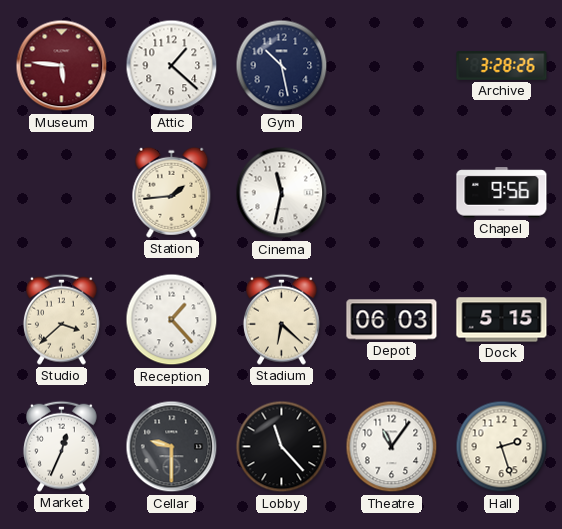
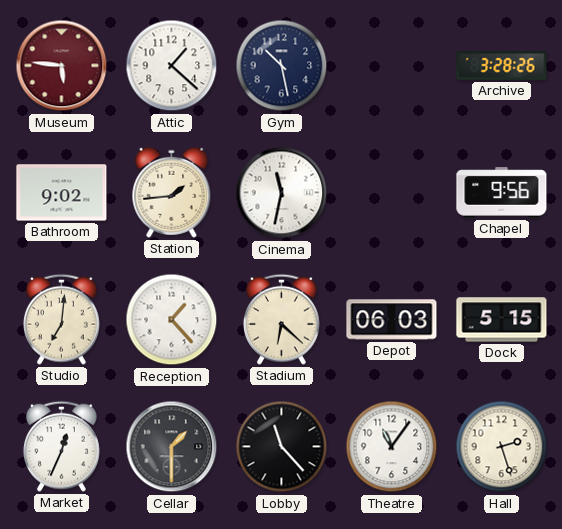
Bathroom: none -> 9:02
Studio: 3:38 -> 7:01
Cellar: 9:30 -> 1:30
